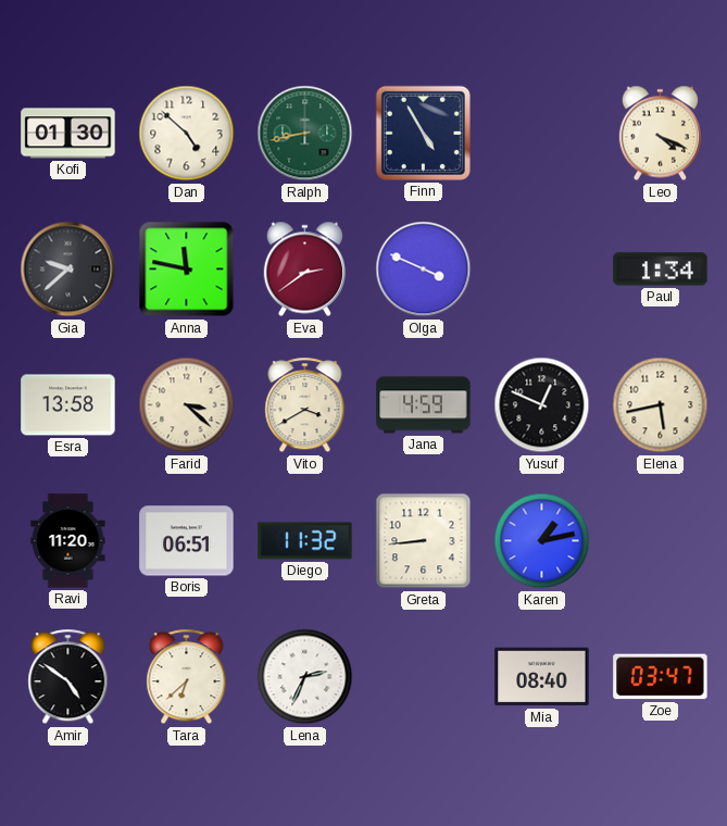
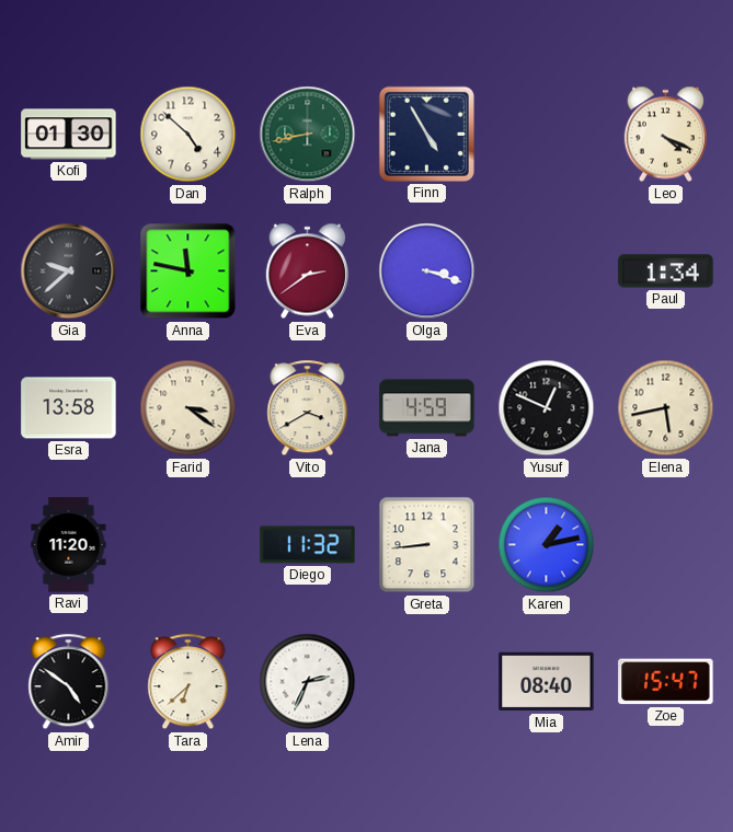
Olga: 3:49 -> 3:18
Farid: 3:22 -> 3:21
Boris: 06:51 -> none
Zoe: 03:47 -> 15:47
